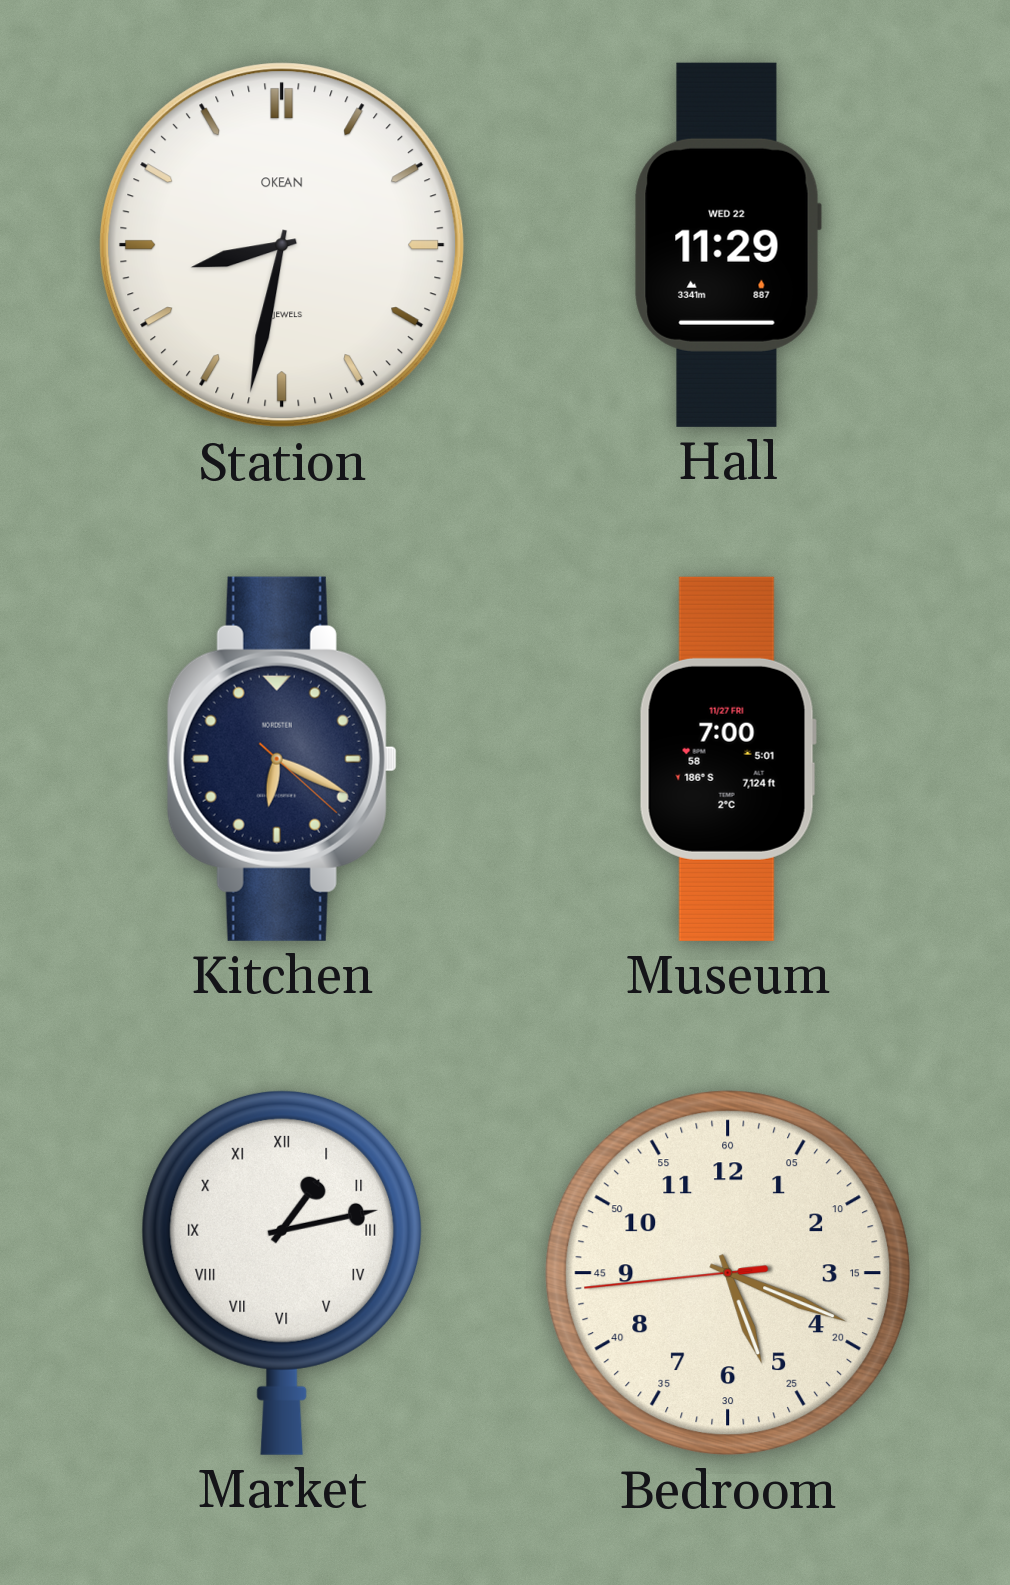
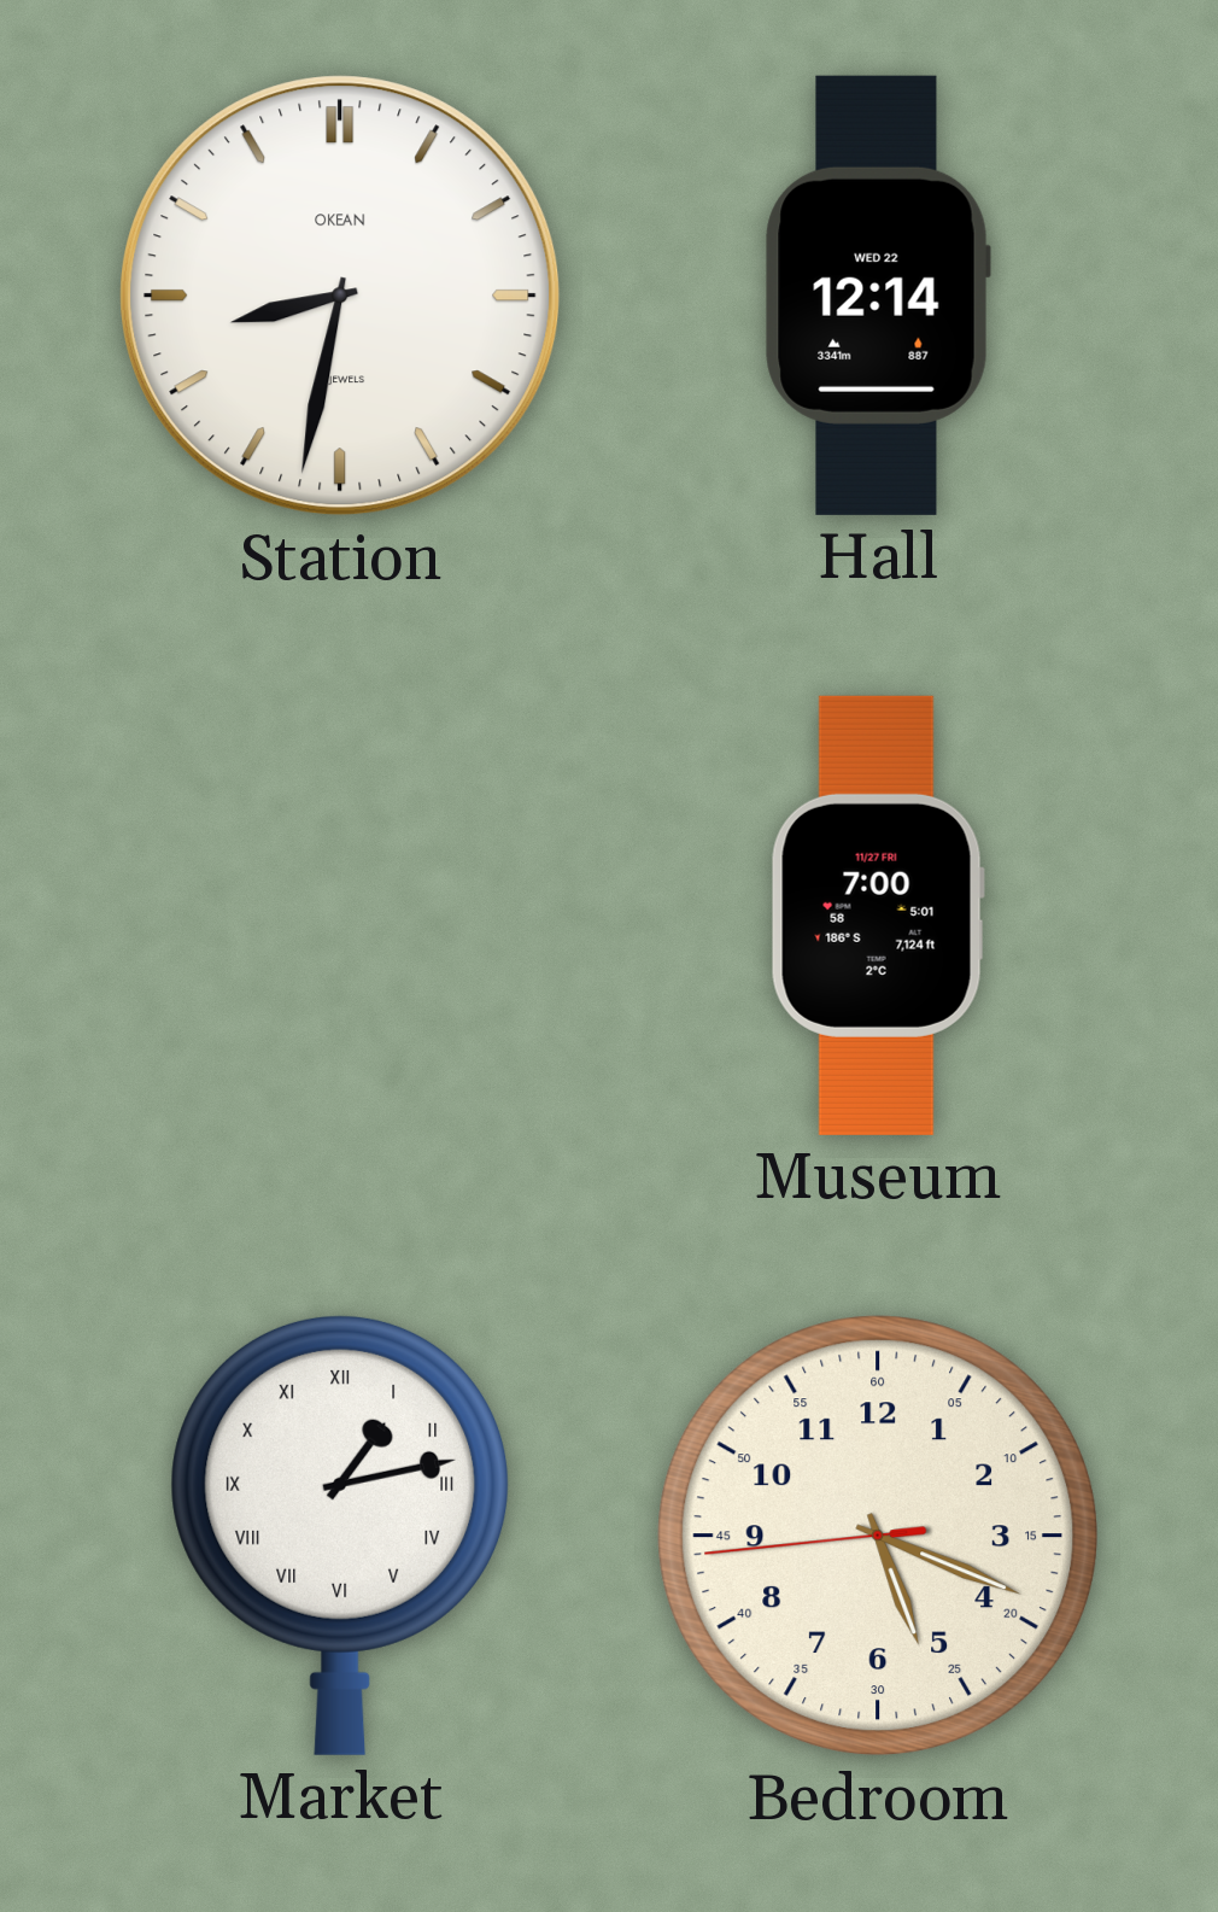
Hall: 11:29 -> 12:14
Kitchen: 6:19 -> none
